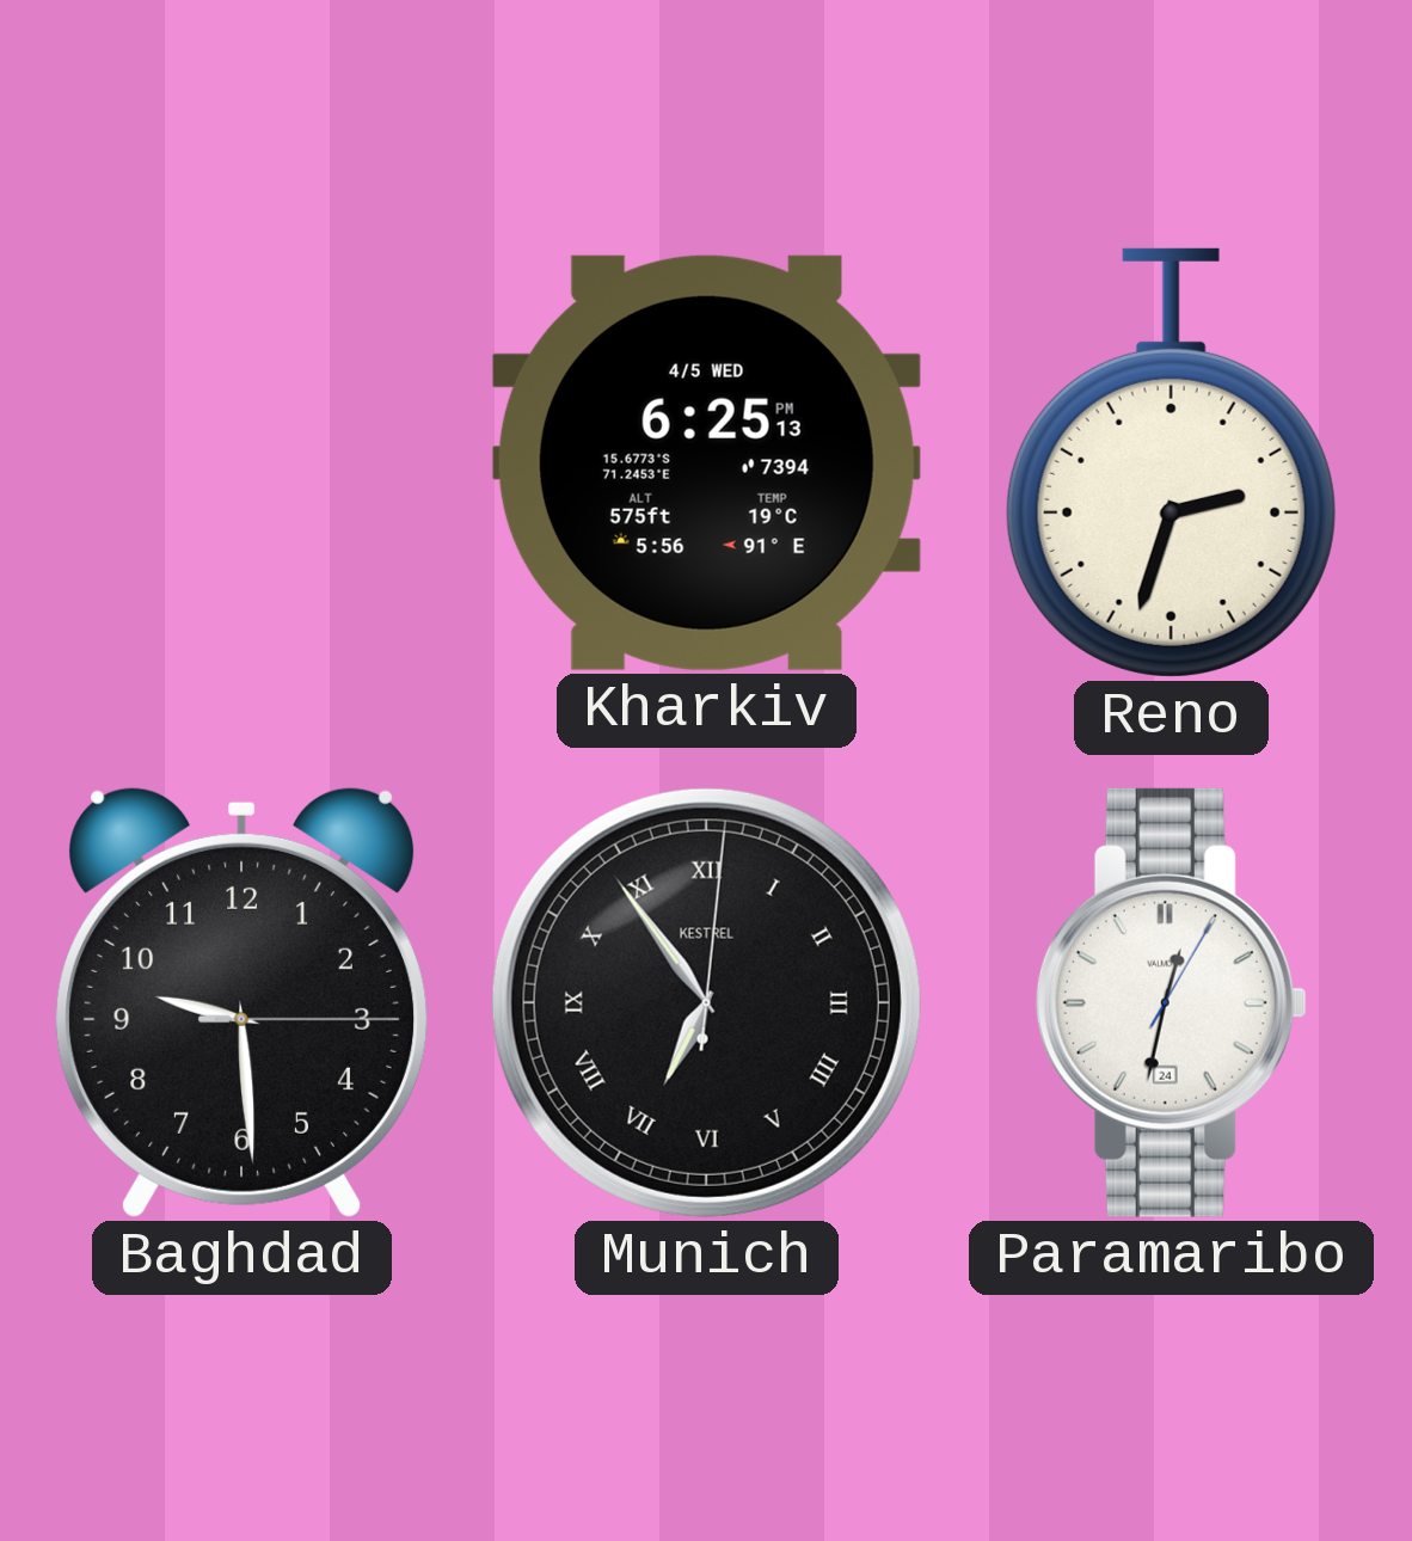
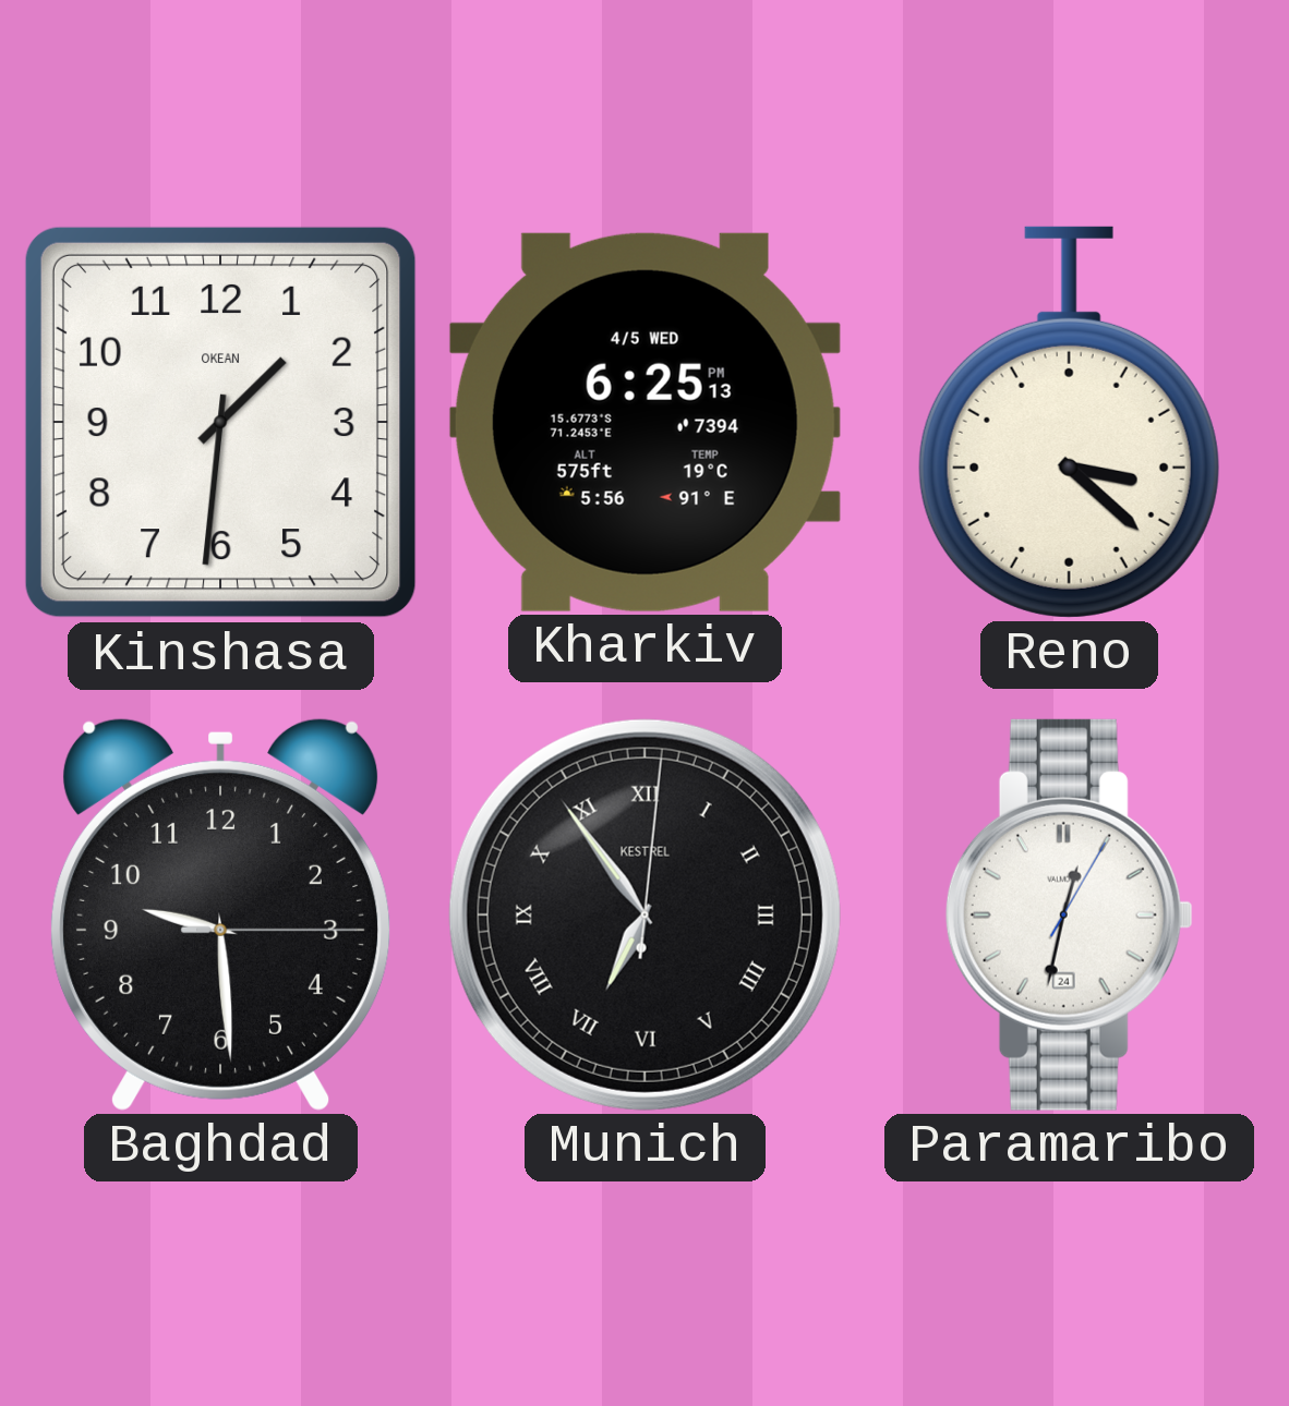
Kinshasa: none -> 1:31
Reno: 2:33 -> 3:22
